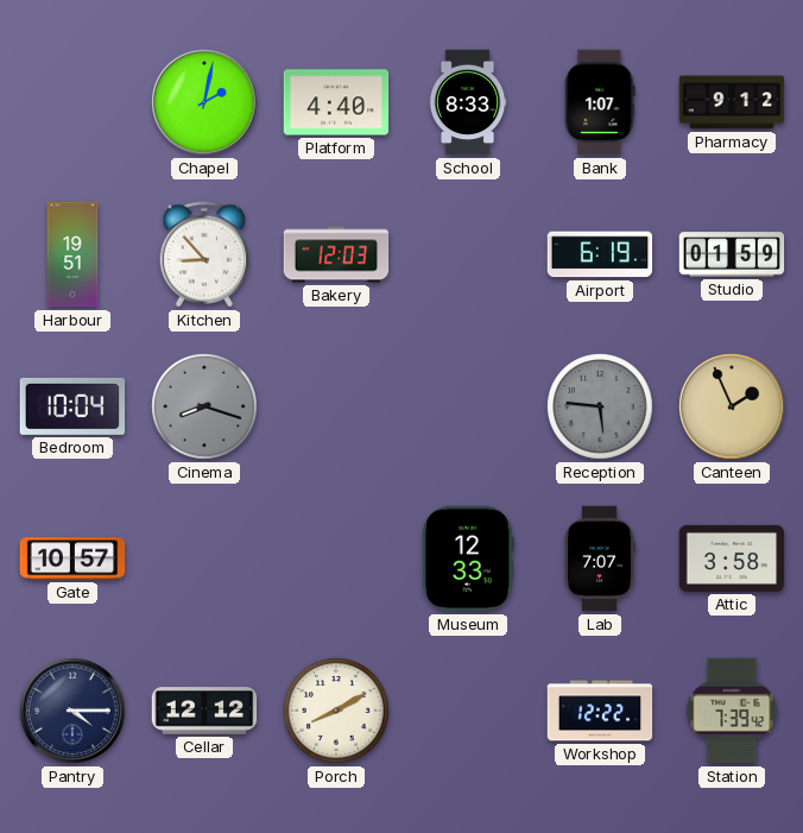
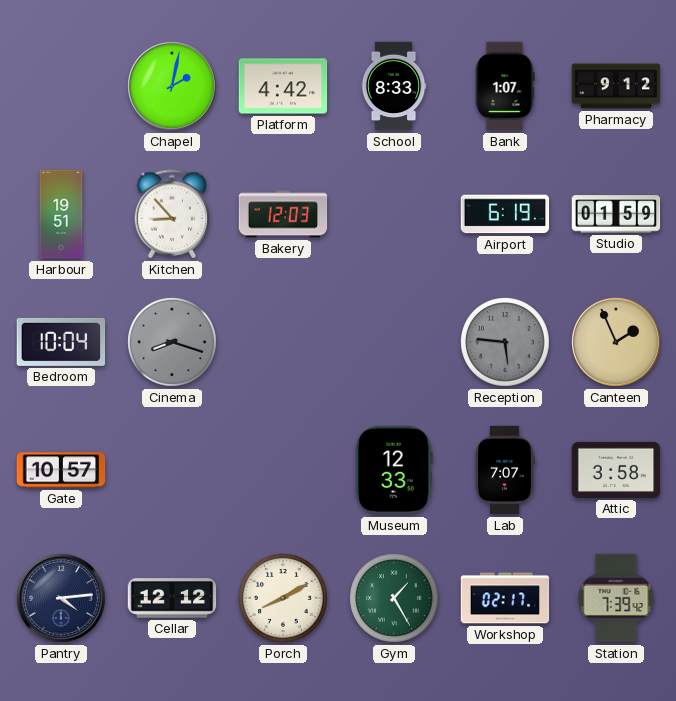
Platform: 4:40 -> 4:42
Pantry: 4:15 -> 4:14
Gym: none -> 1:25
Workshop: 12:22 -> 02:17
